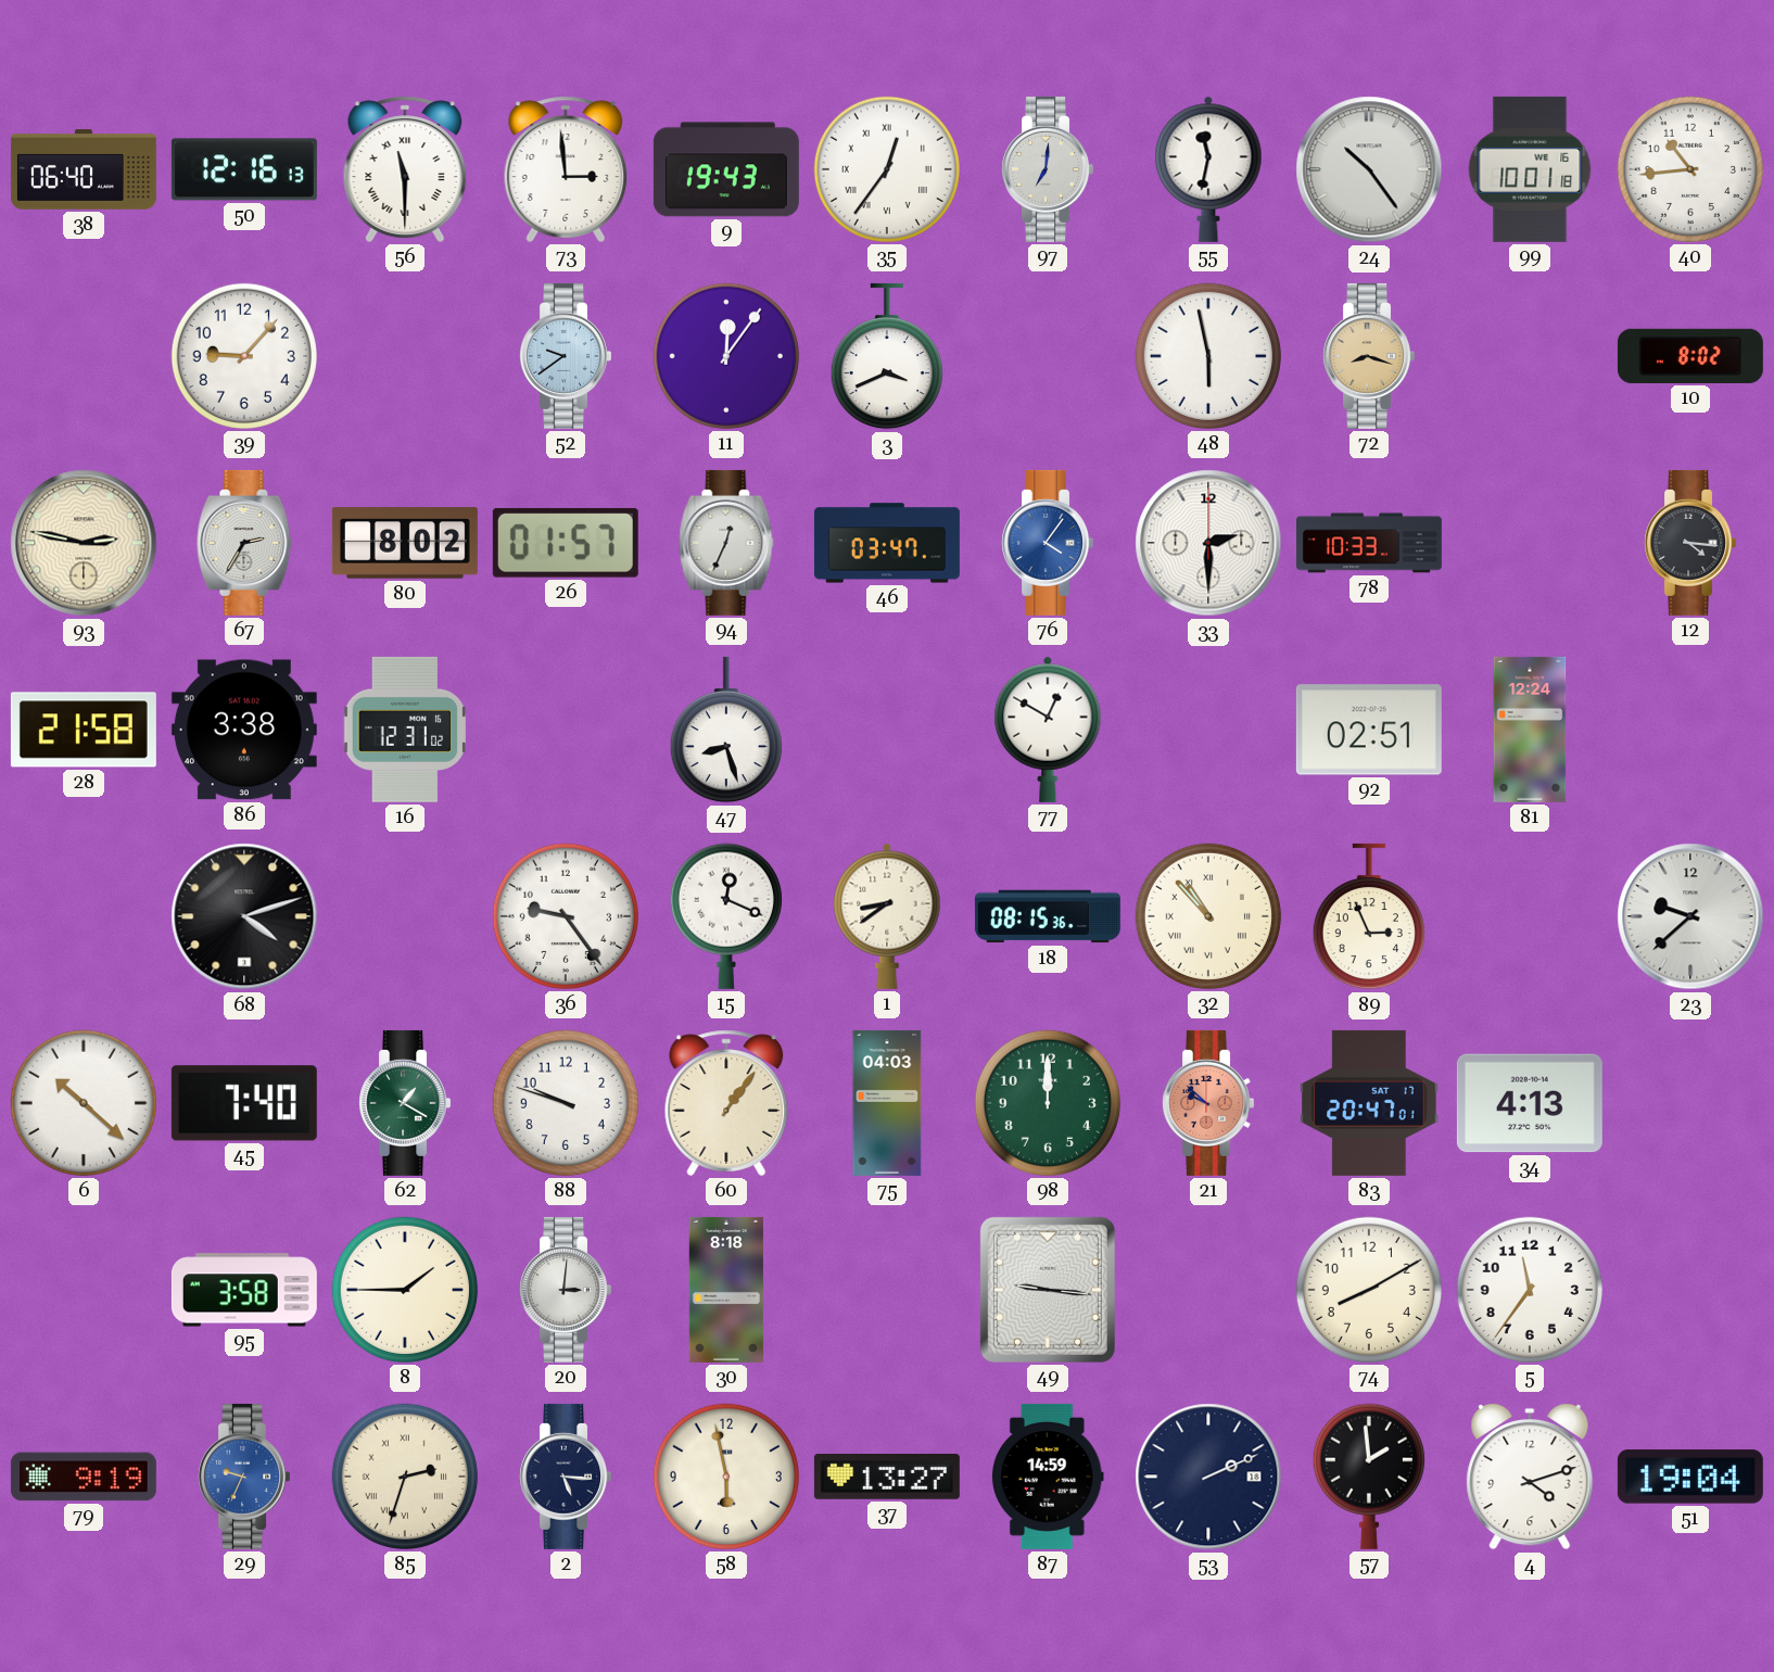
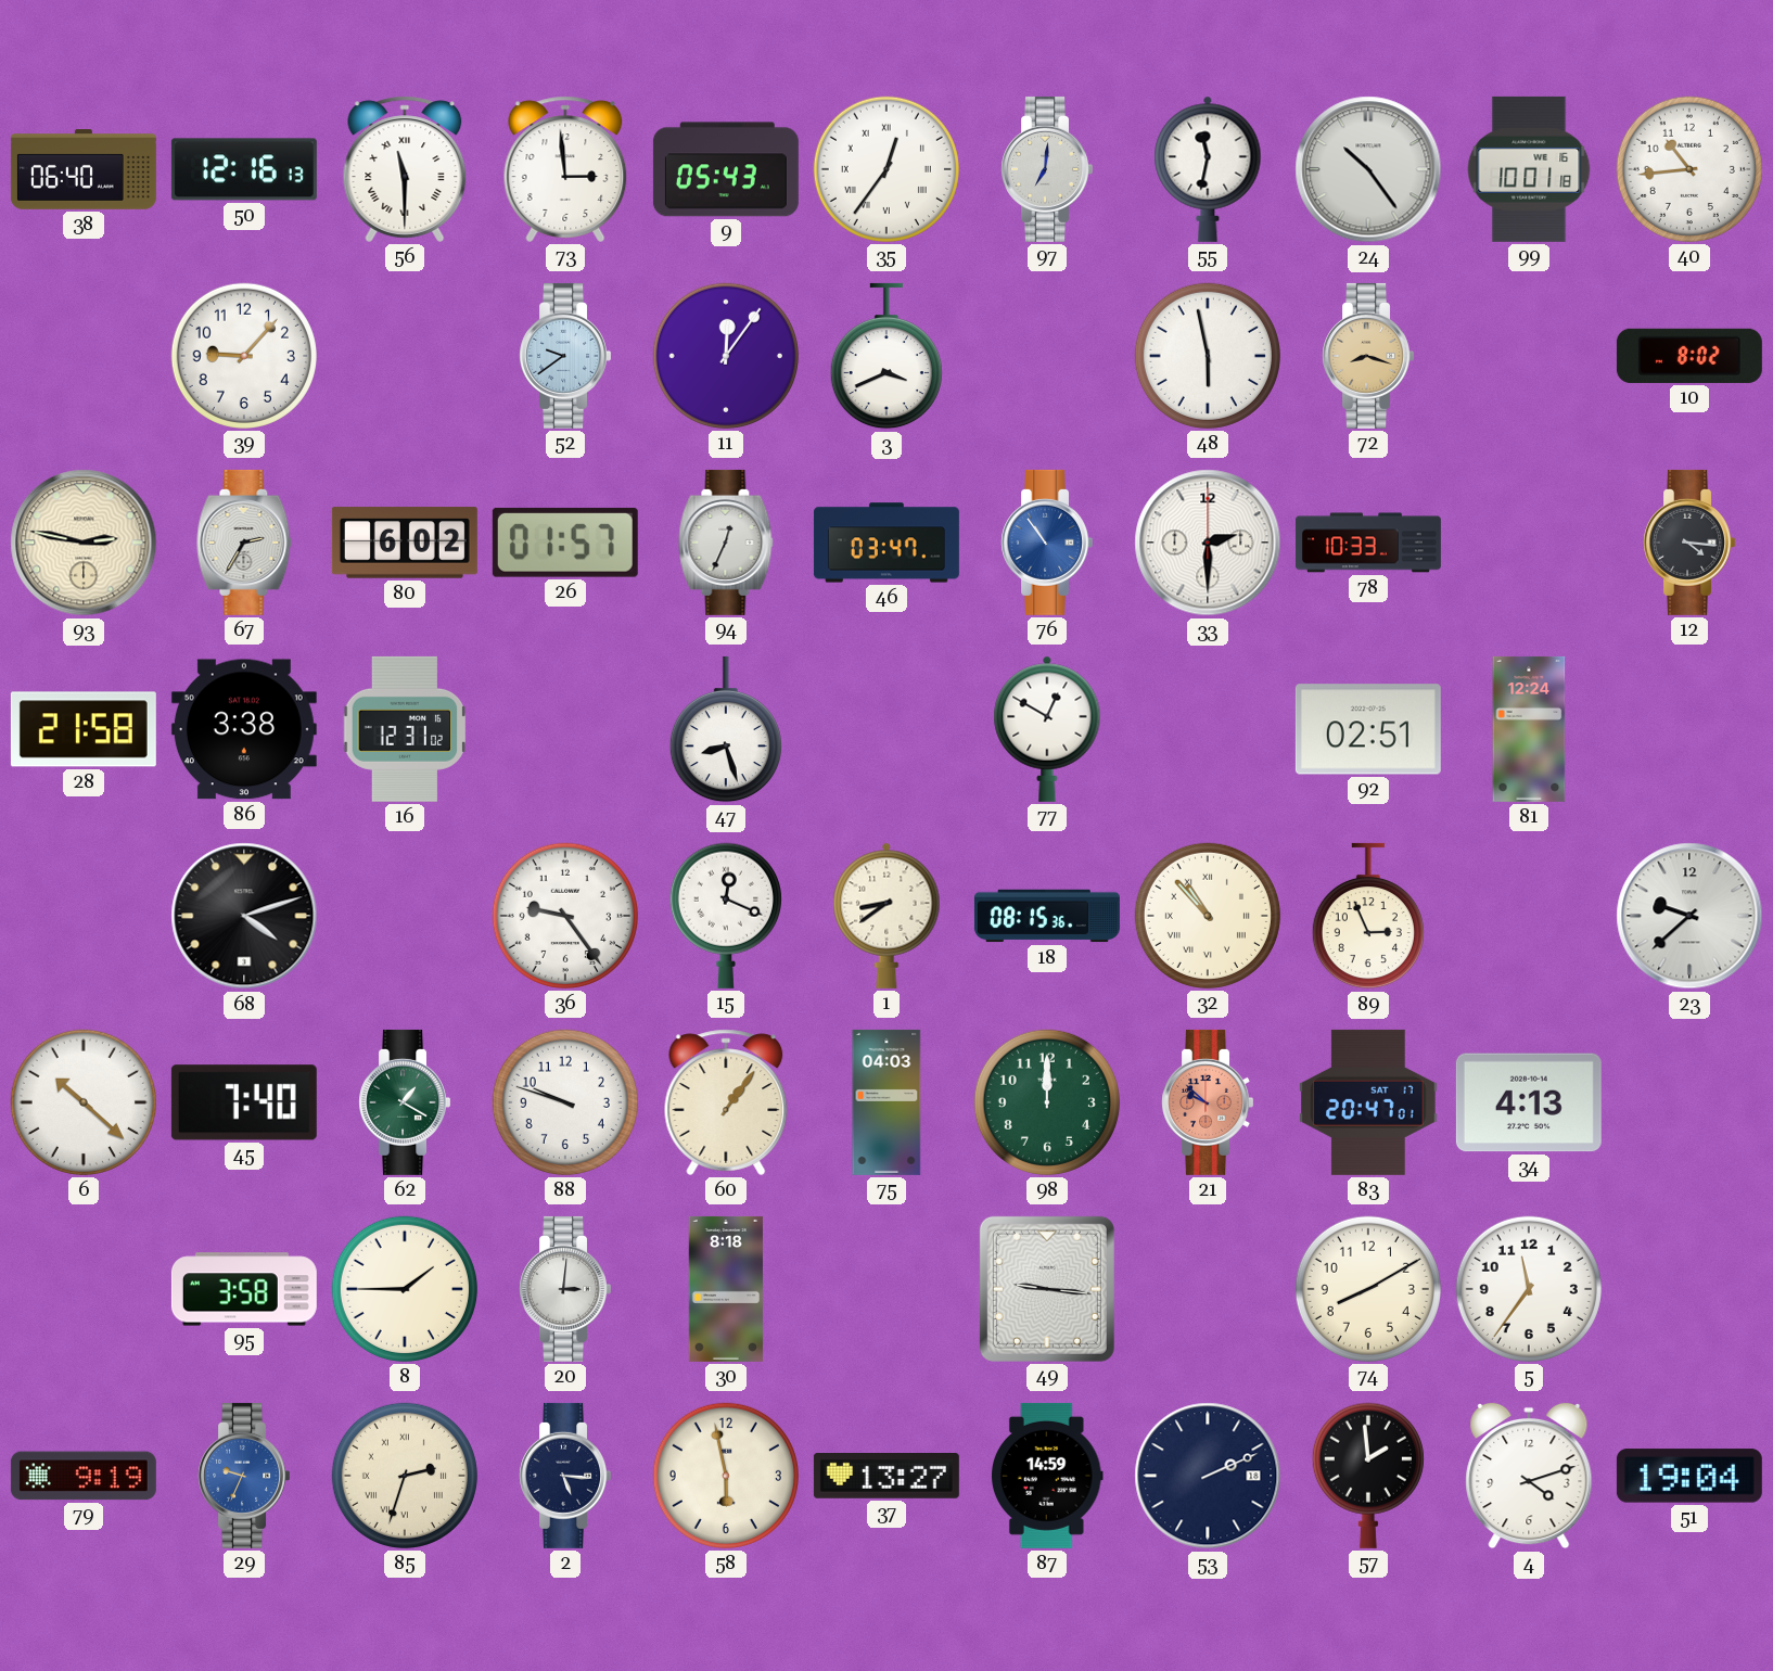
9: 19:43 -> 05:43
80: 8:02 -> 6:02
76: 4:06 -> 10:54
